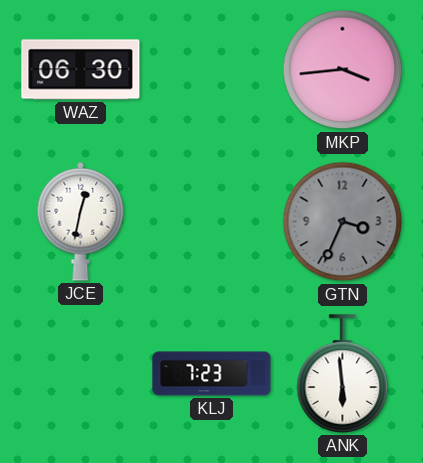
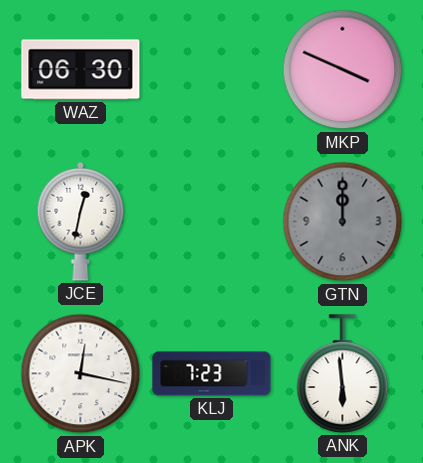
MKP: 3:44 -> 3:49
GTN: 3:34 -> 12:00
APK: none -> 12:17
